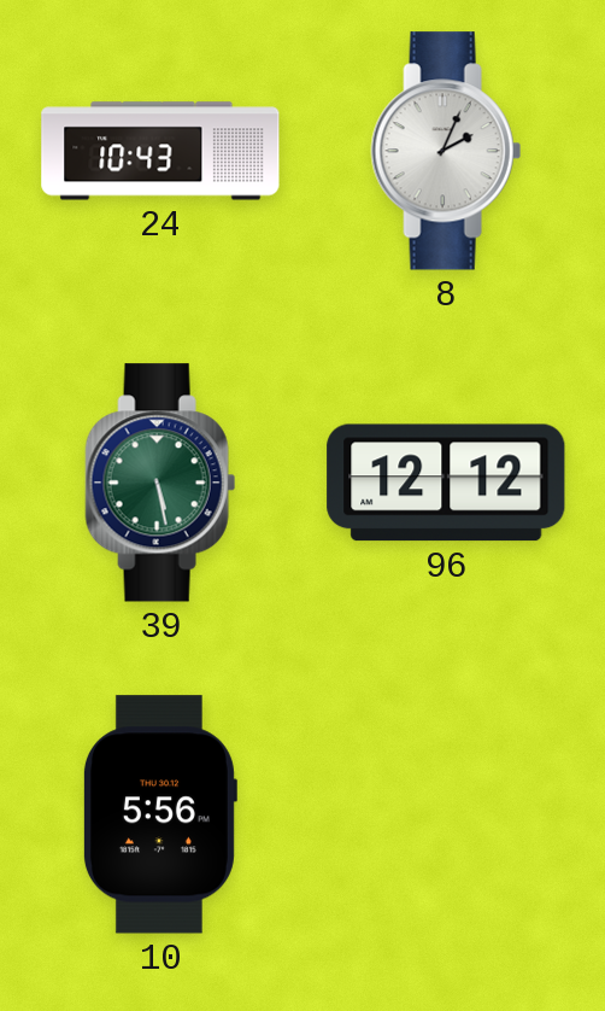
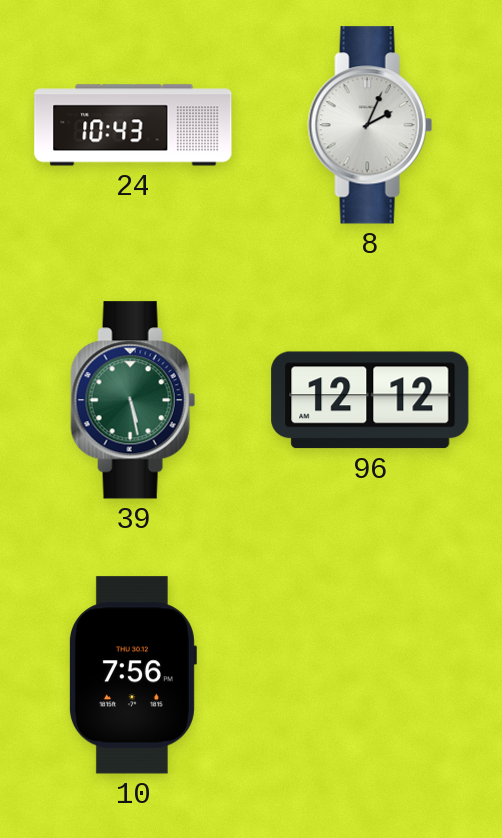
10: 5:56 -> 7:56
